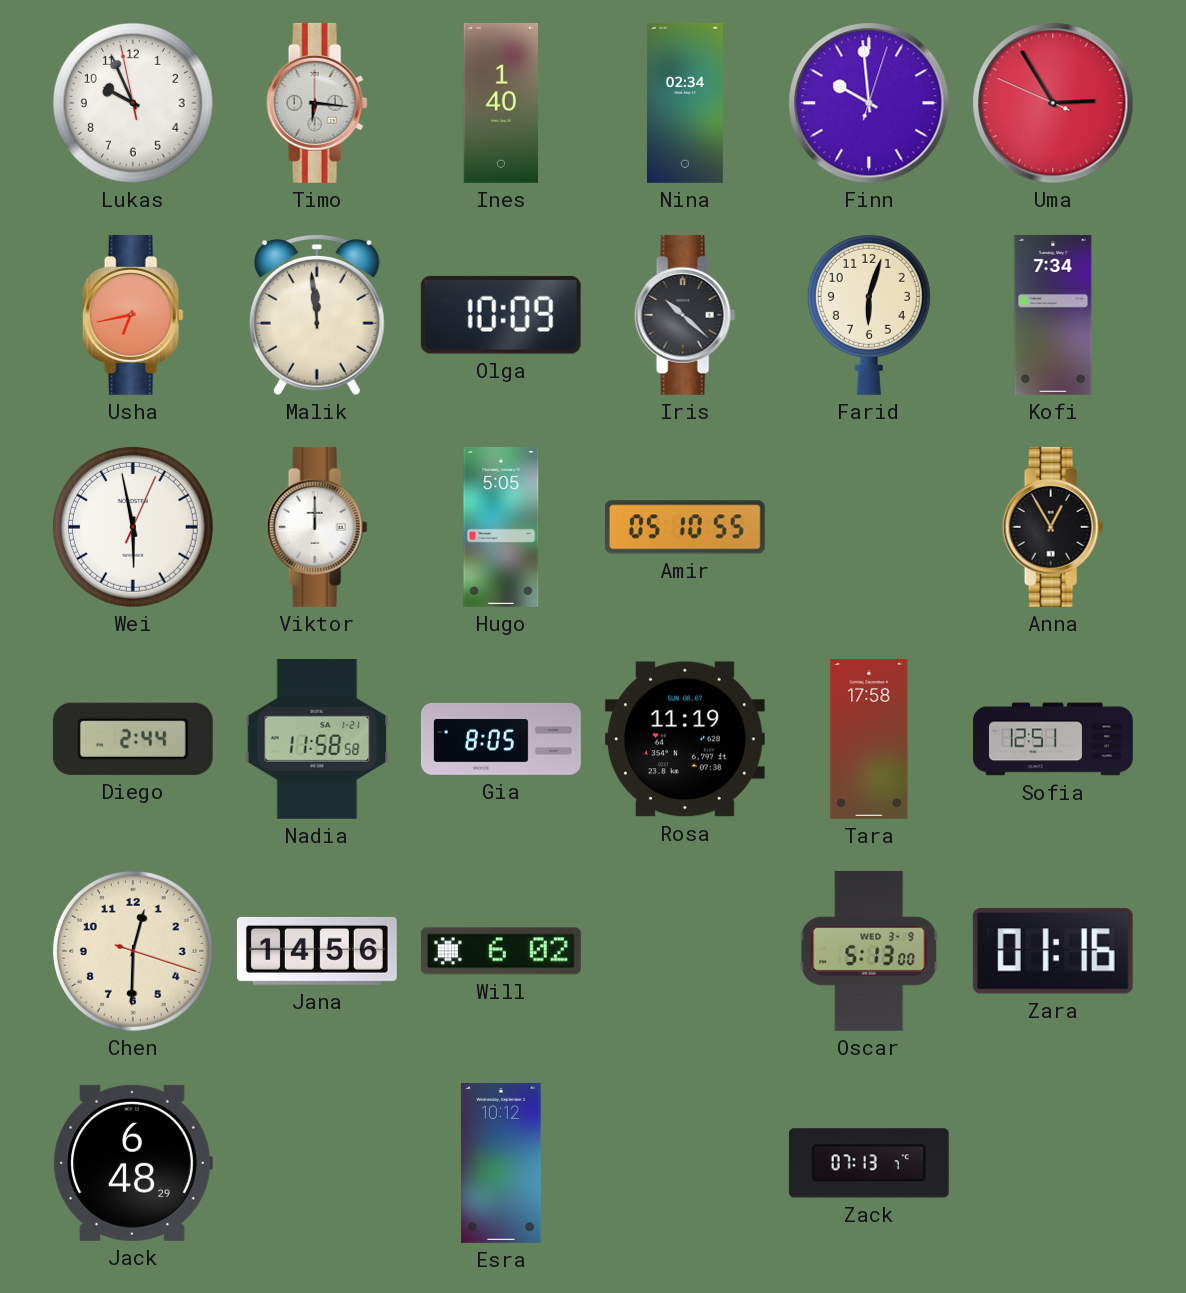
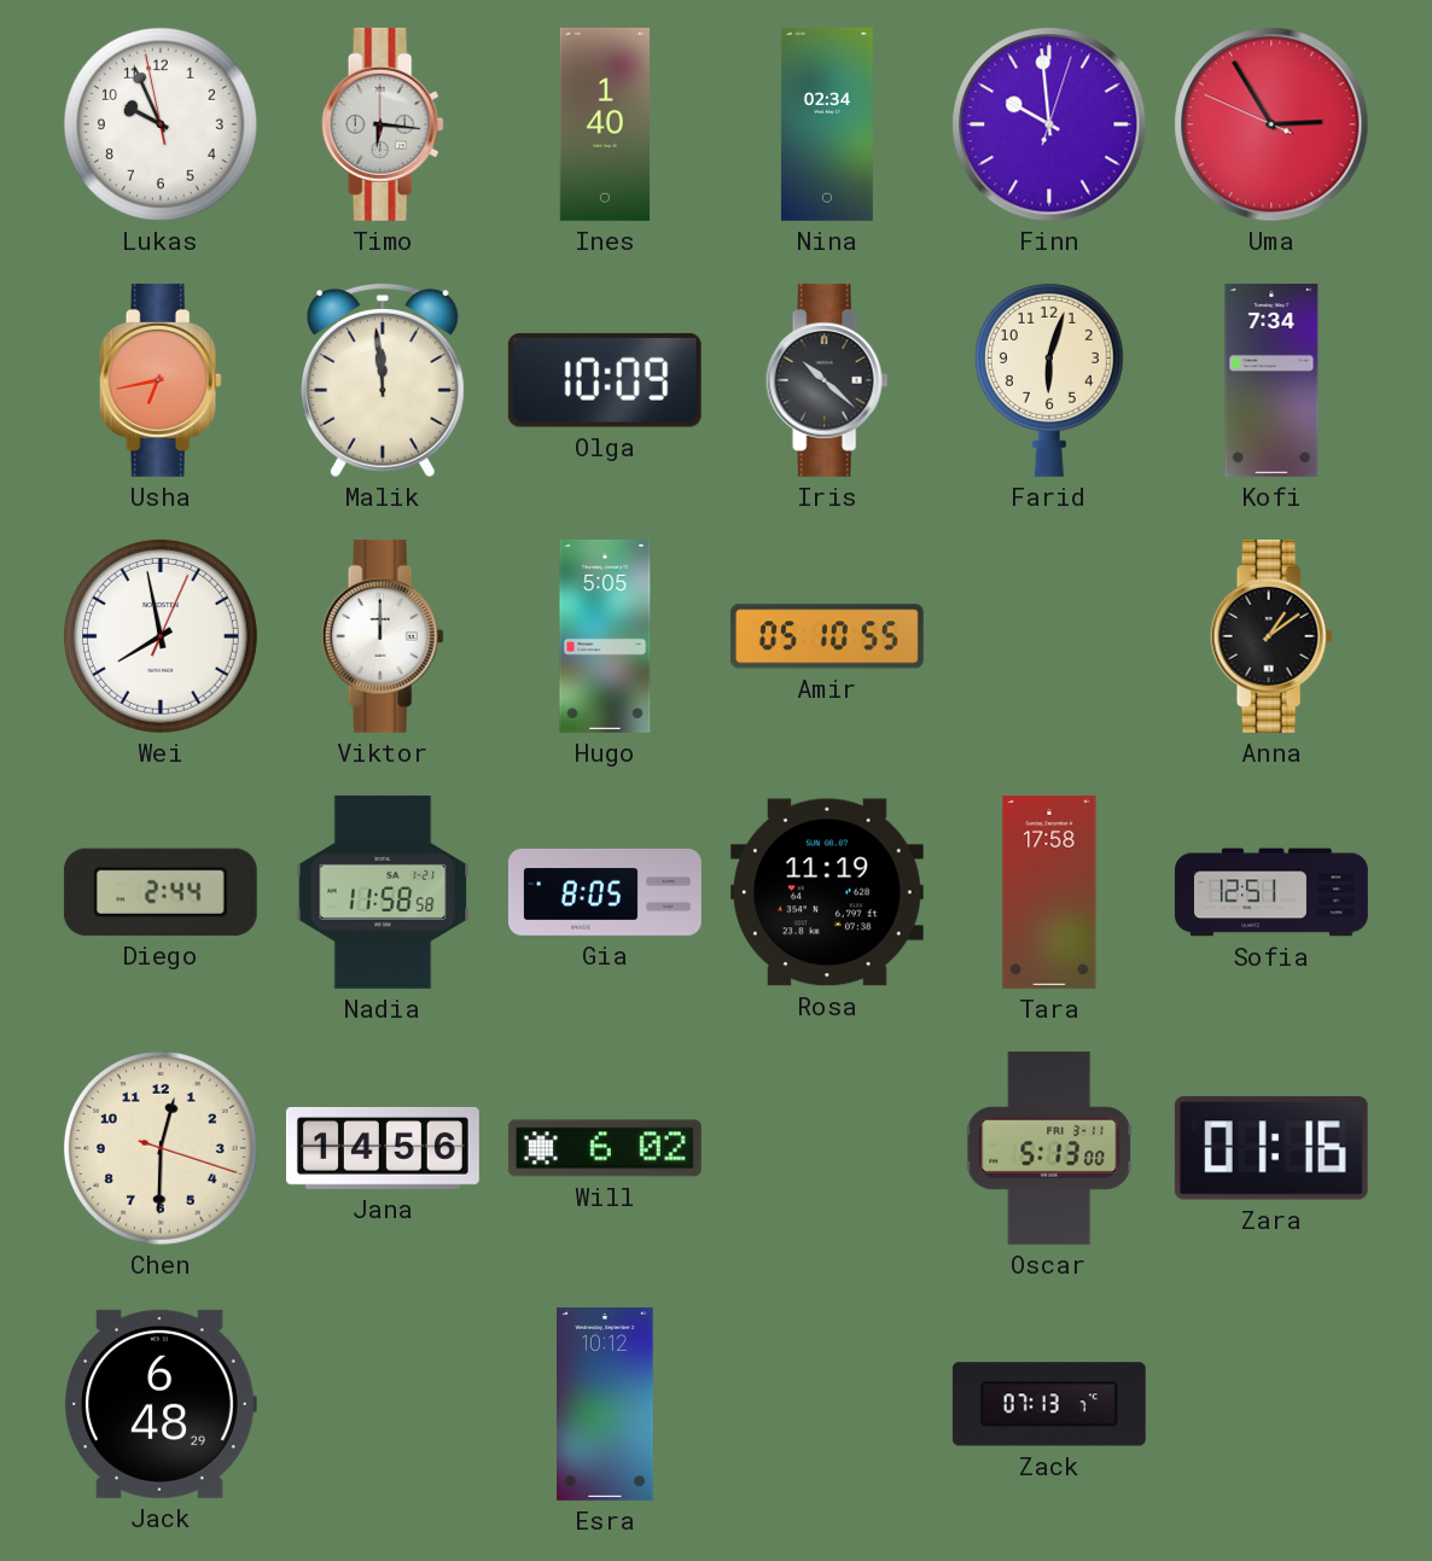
Wei: 5:58 -> 7:58
Anna: 12:55 -> 1:09
Oscar date: WED 3-9 -> FRI 3-11
